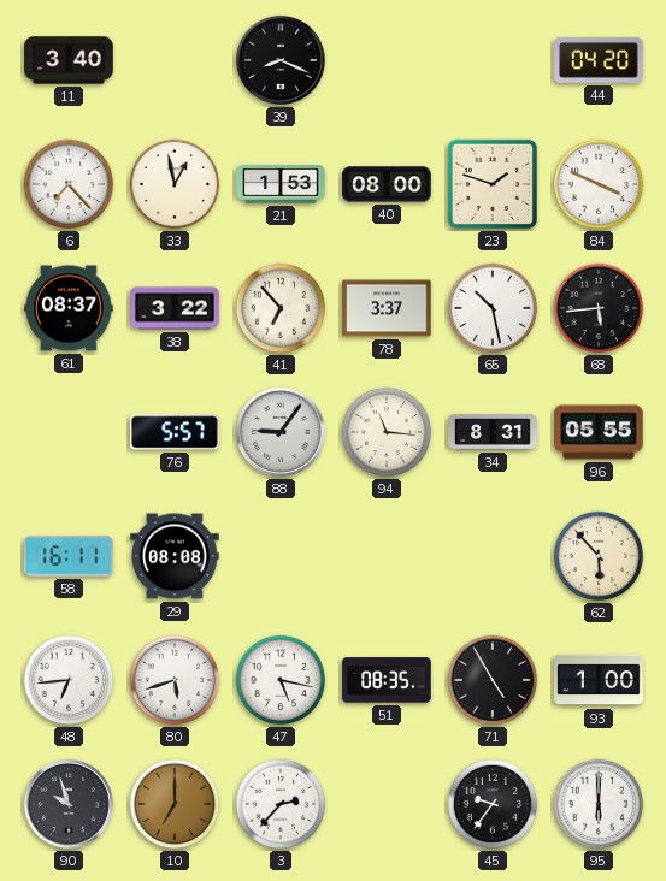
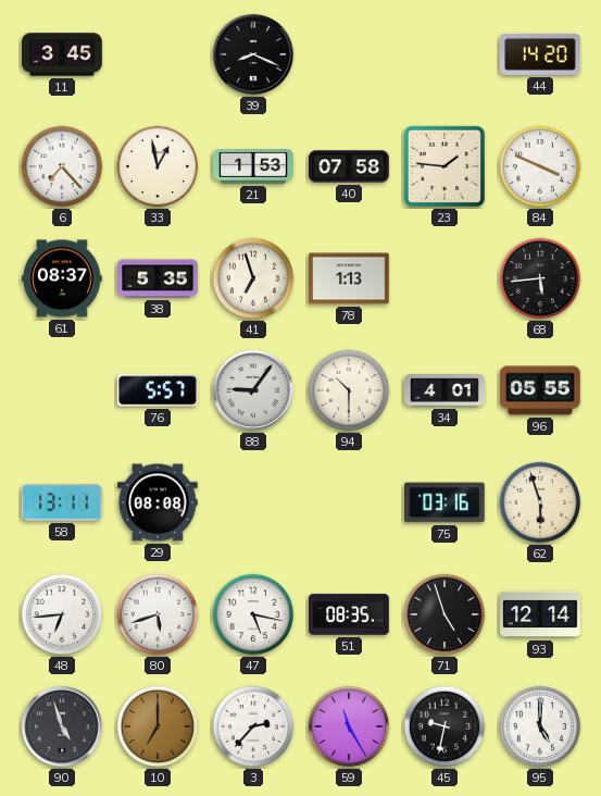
11: 3:40 -> 3:45
44: 04:20 -> 14:20
40: 08:00 -> 07:58
23: 1:48 -> 1:46
38: 3:22 -> 5:35
41: 6:53 -> 6:57
78: 3:37 -> 1:13
65: 10:28 -> none
94: 11:16 -> 10:30
34: 8:31 -> 4:01
58: 16:11 -> 13:11
75: none -> 03:16
62: 5:53 -> 5:57
71: 4:55 -> 4:57
93: 1:00 -> 12:14
90: 9:57 -> 4:57
59: none -> 11:25
45: 9:36 -> 9:32
95: 6:00 -> 5:00
